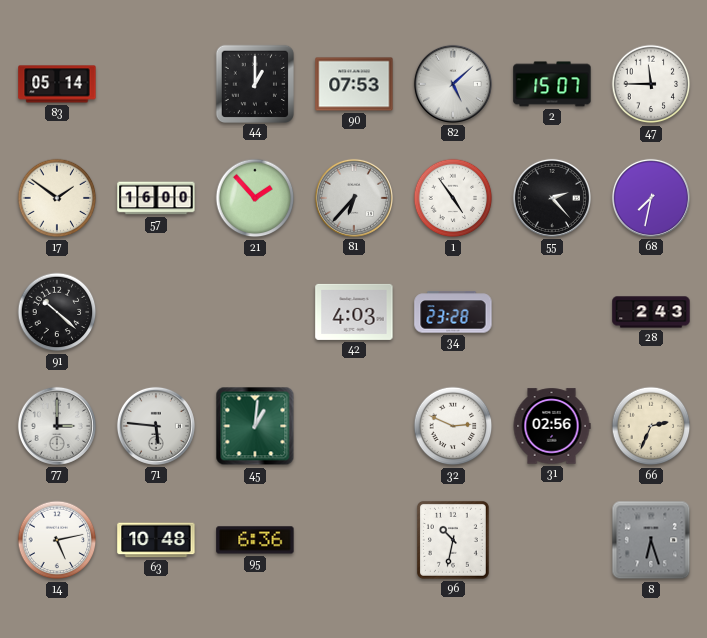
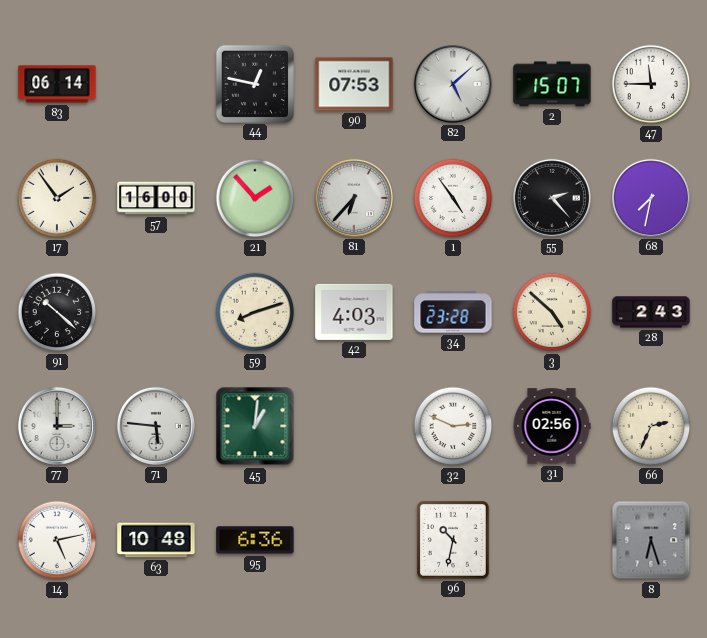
83: 05:14 -> 06:14
44: 1:00 -> 12:47
17: 1:51 -> 1:54
59: none -> 8:12
3: none -> 4:52
